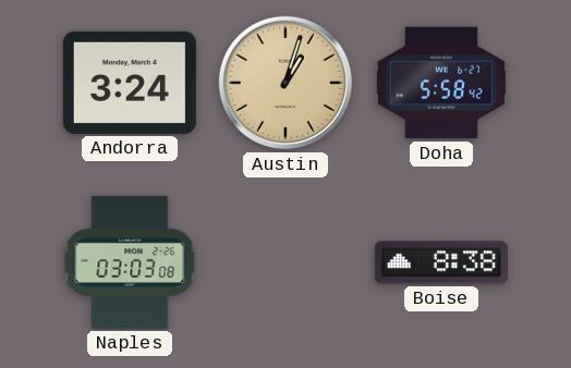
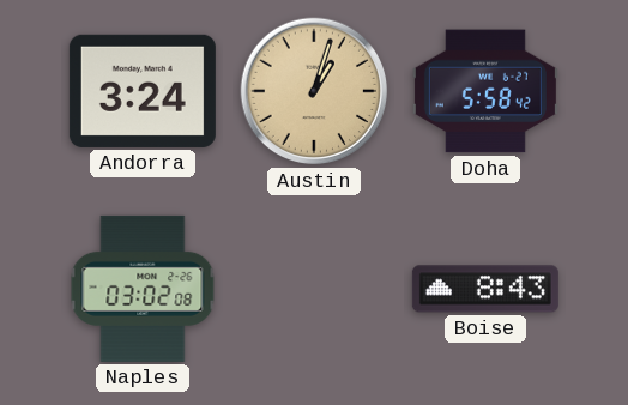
Naples: 03:03 -> 03:02
Boise: 8:38 -> 8:43
